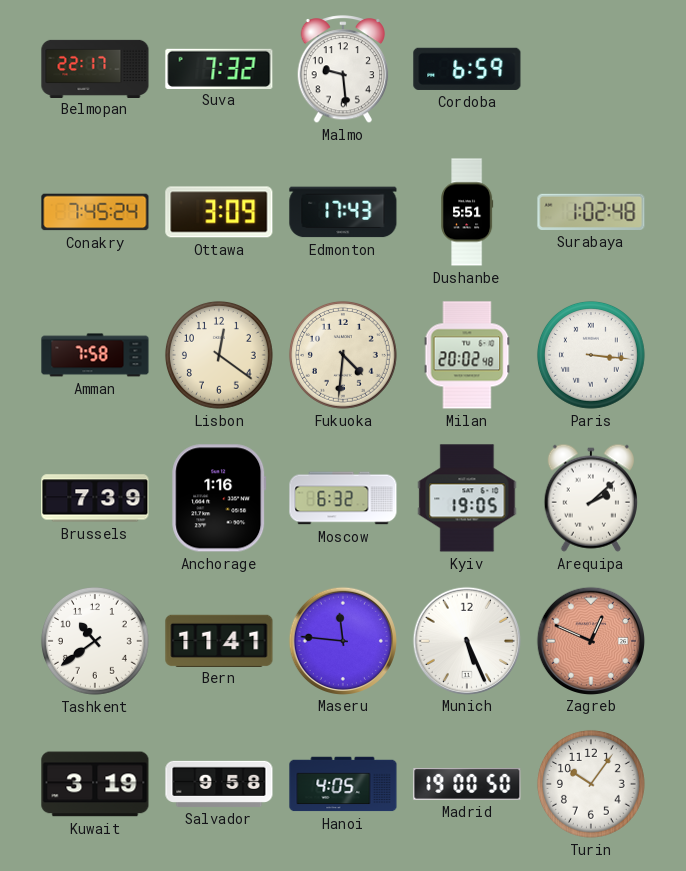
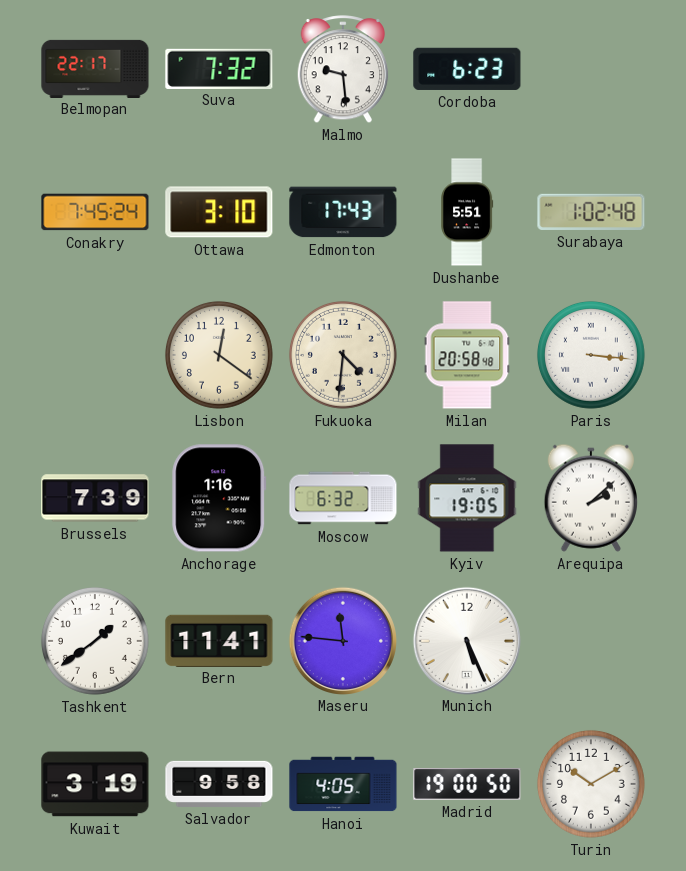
Cordoba: 6:59 -> 6:23
Ottawa: 3:09 -> 3:10
Amman: 7:58 -> none
Milan: 20:02 -> 20:58
Tashkent: 10:39 -> 1:39
Zagreb: 12:49 -> none
Turin: 10:06 -> 10:10
